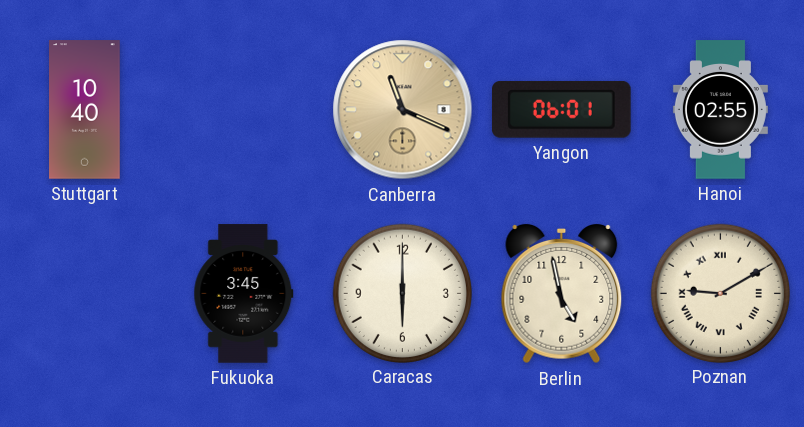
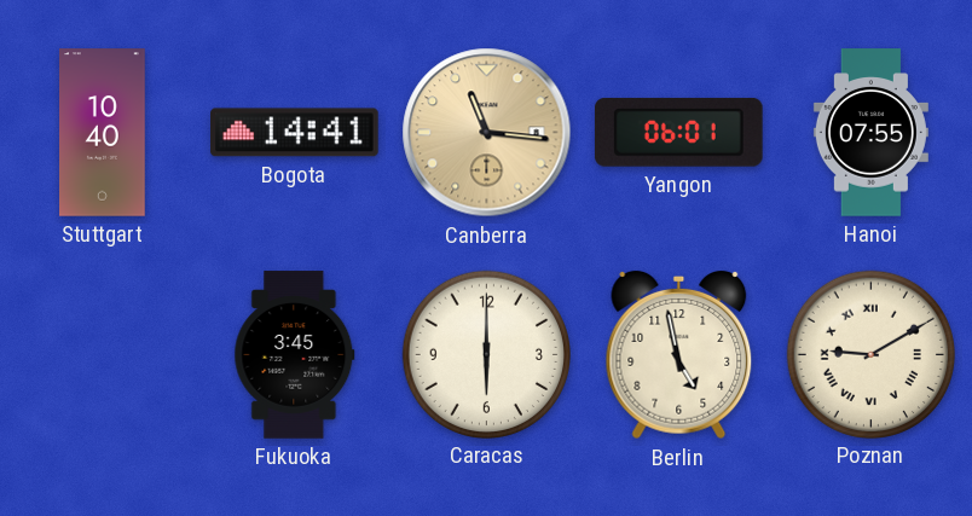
Bogota: none -> 14:41
Canberra: 11:19 -> 11:16
Hanoi: 02:55 -> 07:55
